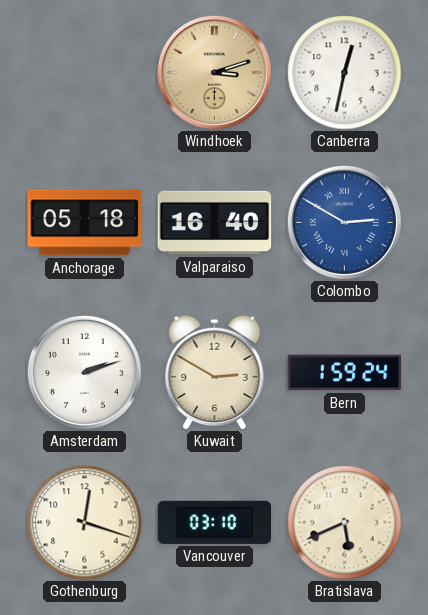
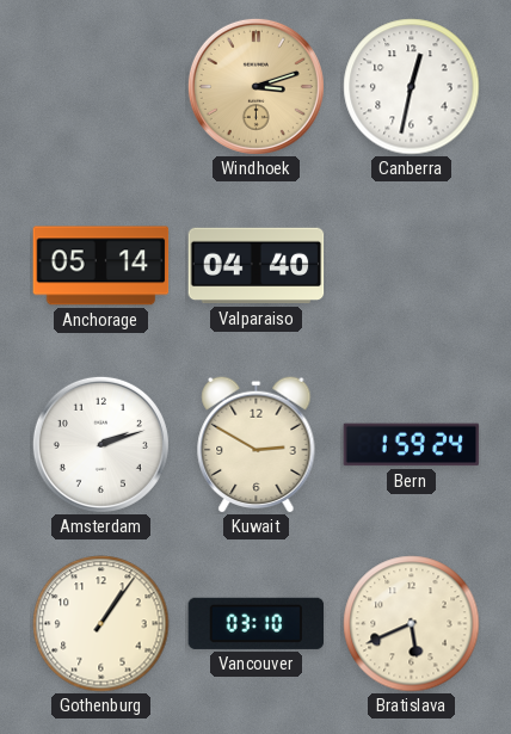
Anchorage: 05:18 -> 05:14
Valparaiso: 16:40 -> 04:40
Colombo: 2:50 -> none
Gothenburg: 12:18 -> 1:06
